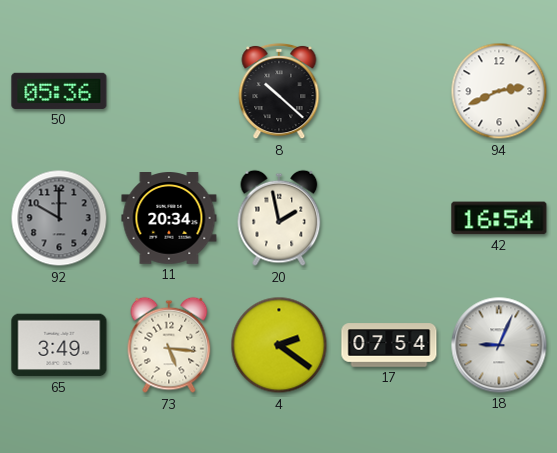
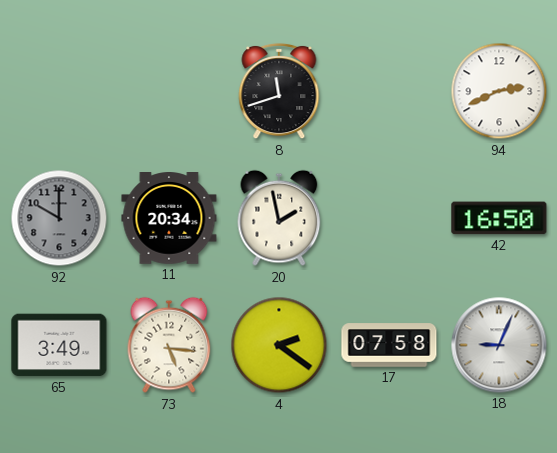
50: 05:36 -> none
8: 10:22 -> 11:42
42: 16:54 -> 16:50
17: 07:54 -> 07:58
